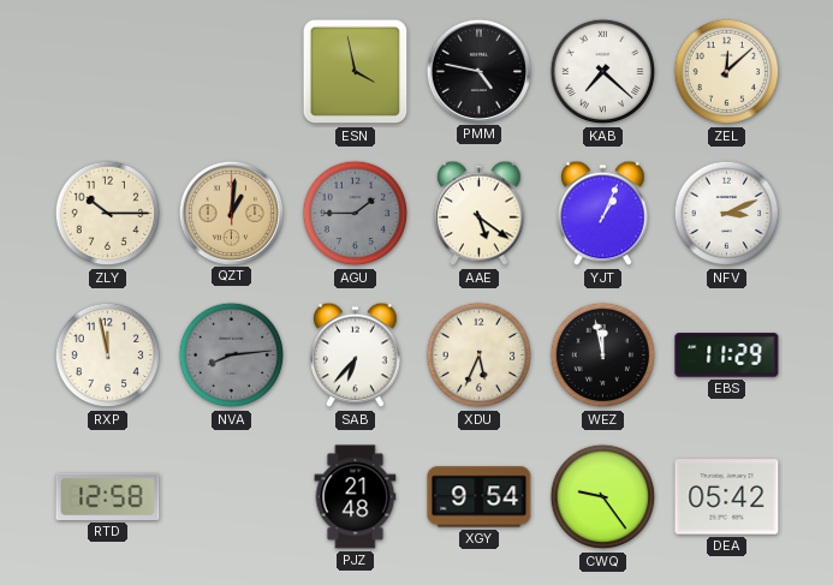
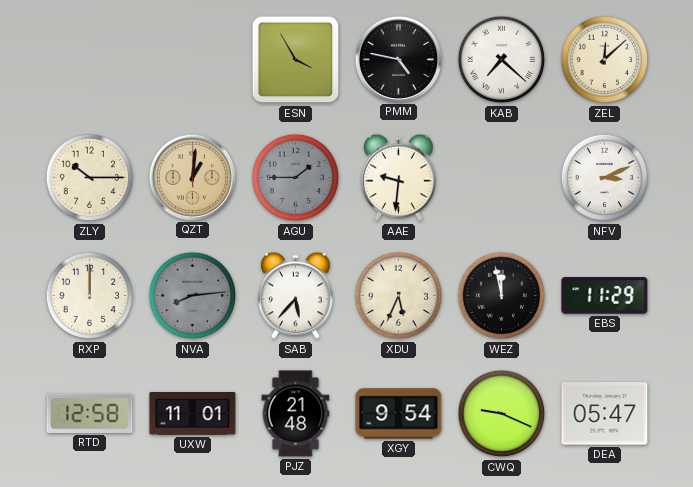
ESN: 3:58 -> 3:55
AAE: 5:21 -> 9:31
YJT: 1:04 -> none
RXP: 11:58 -> 12:00
SAB: 6:37 -> 5:37
UXW: none -> 11:01
CWQ: 9:24 -> 9:19
DEA: 05:42 -> 05:47
